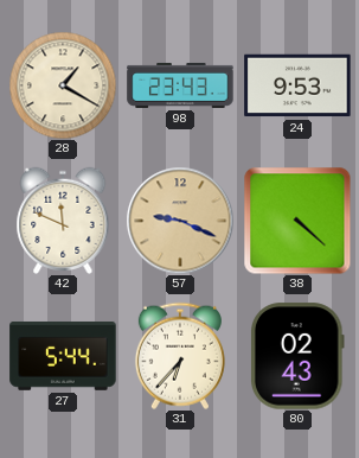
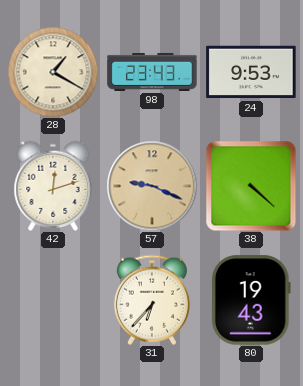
42: 11:49 -> 12:12
27: 5:44 -> none
80: 02:43 -> 19:43
